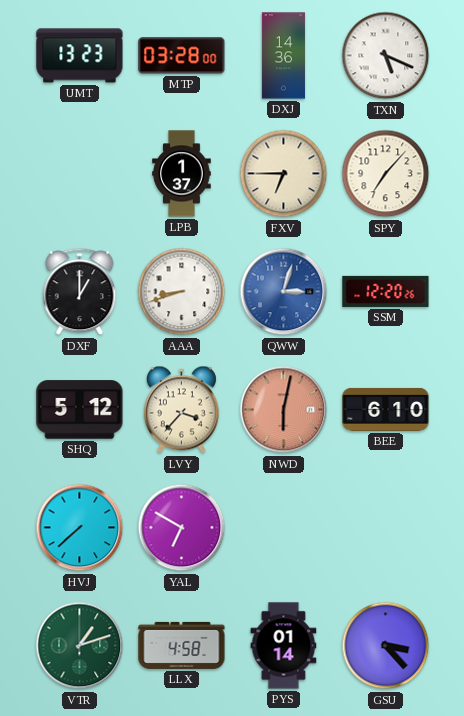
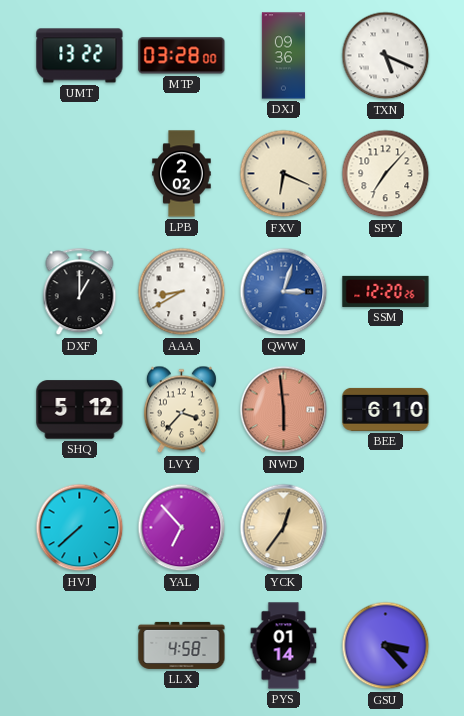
UMT: 13:23 -> 13:22
DXJ: 14:36 -> 09:36
LPB: 1:37 -> 2:02
FXV: 6:45 -> 6:19
AAA: 8:42 -> 8:40
NWD: 6:02 -> 5:59
YAL: 6:50 -> 6:53
YCK: none -> 12:36
VTR: 1:12 -> none
